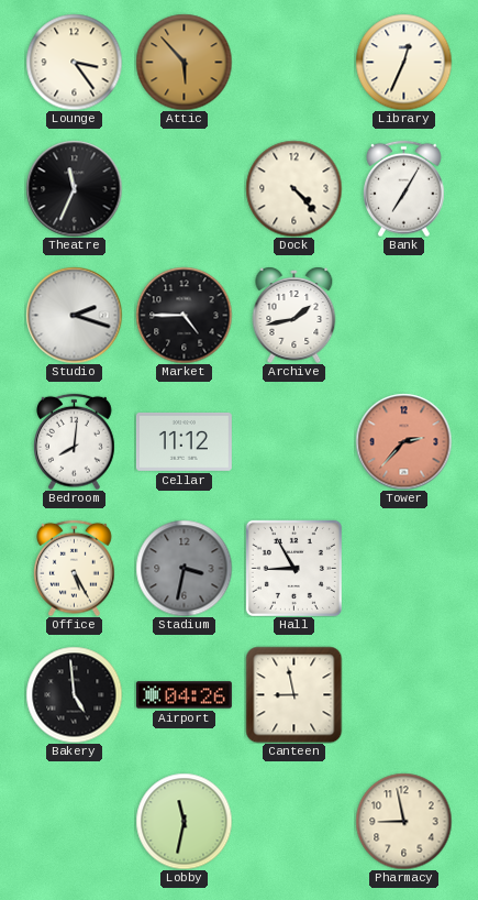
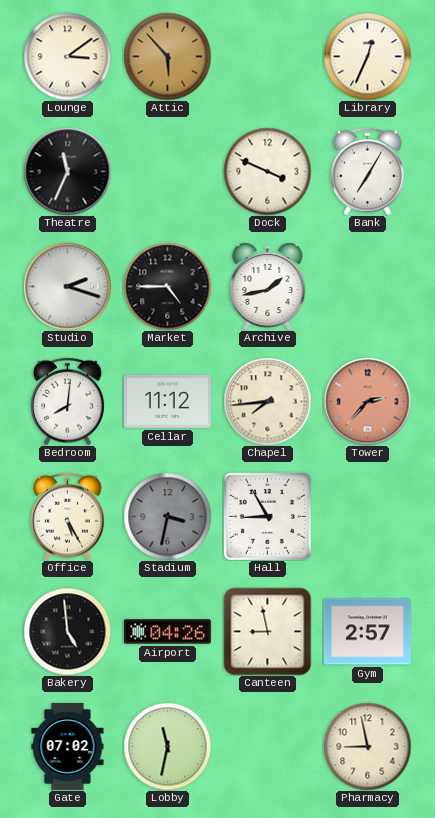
Lounge: 3:24 -> 3:09
Dock: 4:23 -> 3:49
Chapel: none -> 7:44
Gym: none -> 2:57
Gate: none -> 07:02
